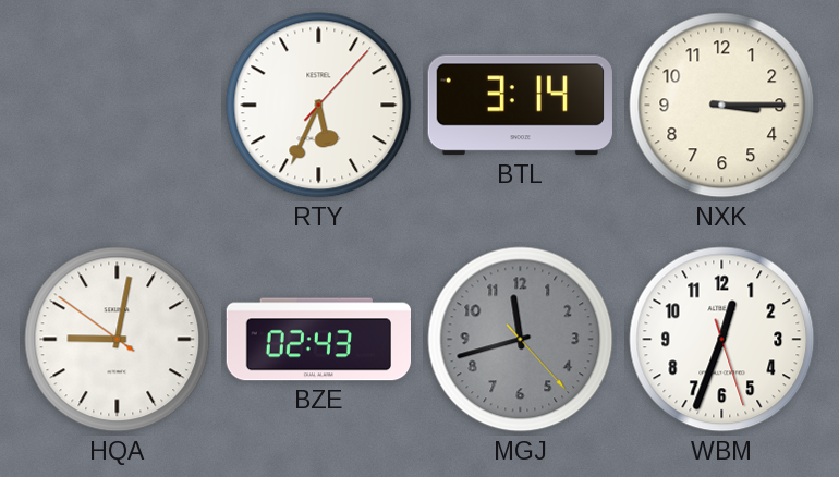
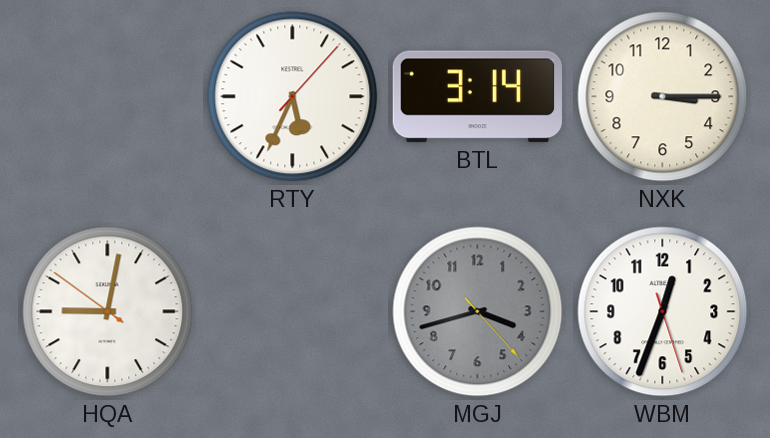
BZE: 02:43 -> none
MGJ: 11:42 -> 3:42
